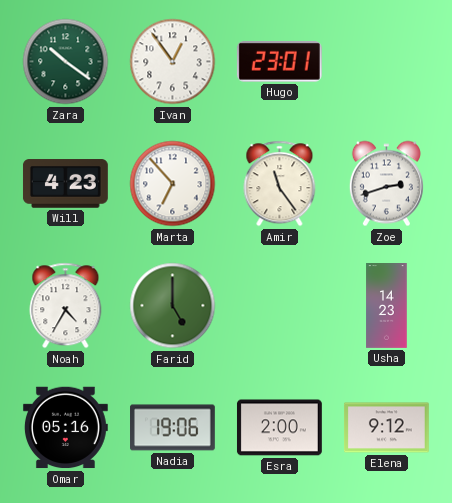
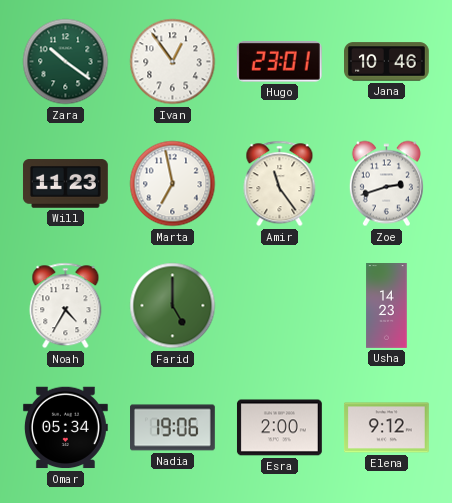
Jana: none -> 10:46
Will: 4:23 -> 11:23
Marta: 6:53 -> 6:58
Omar: 05:16 -> 05:34
